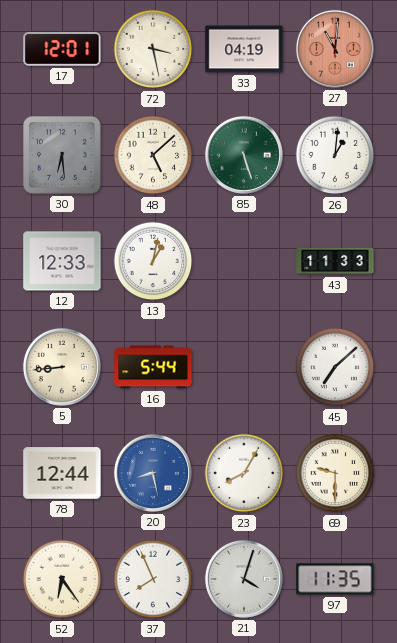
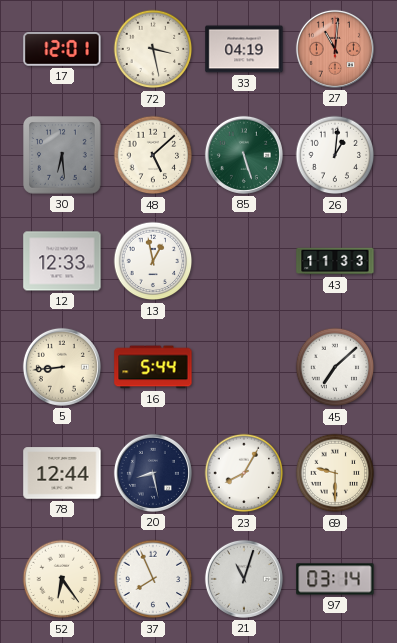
13: 1:02 -> 12:58
20 dial: blue -> navy
21: 4:03 -> 11:03
97: 11:35 -> 03:14
